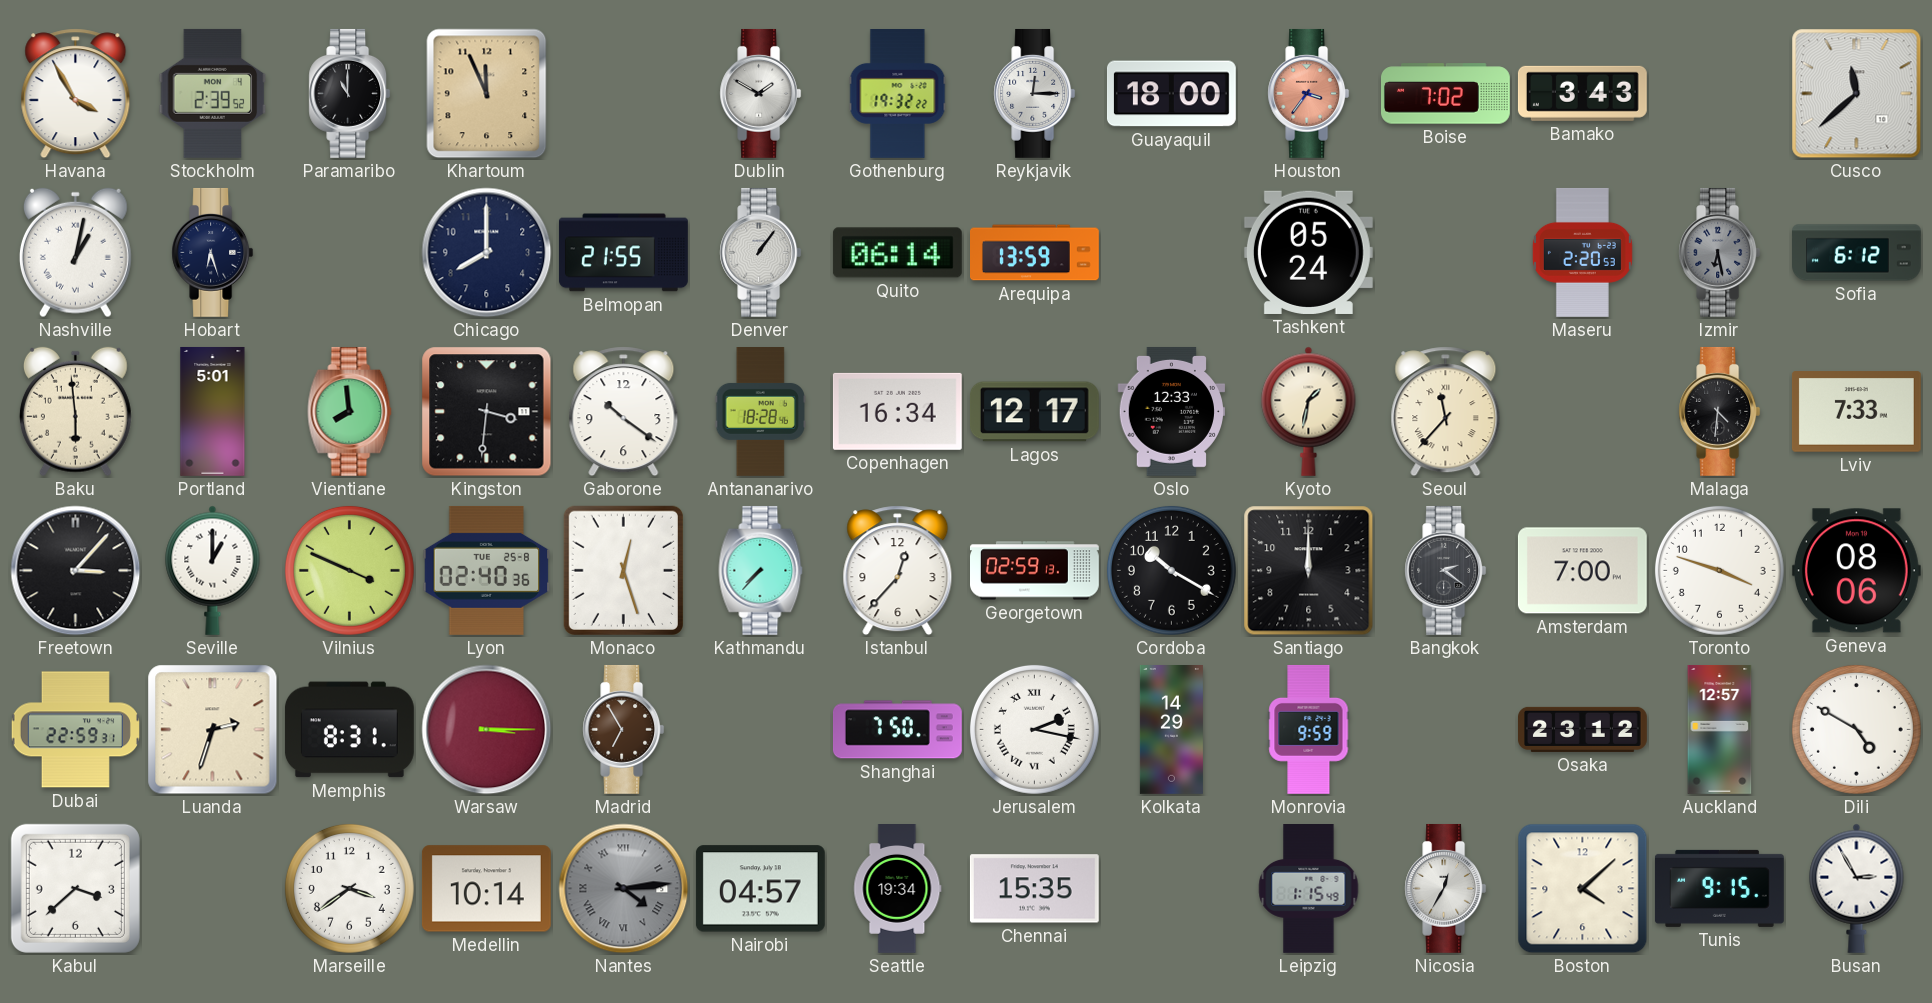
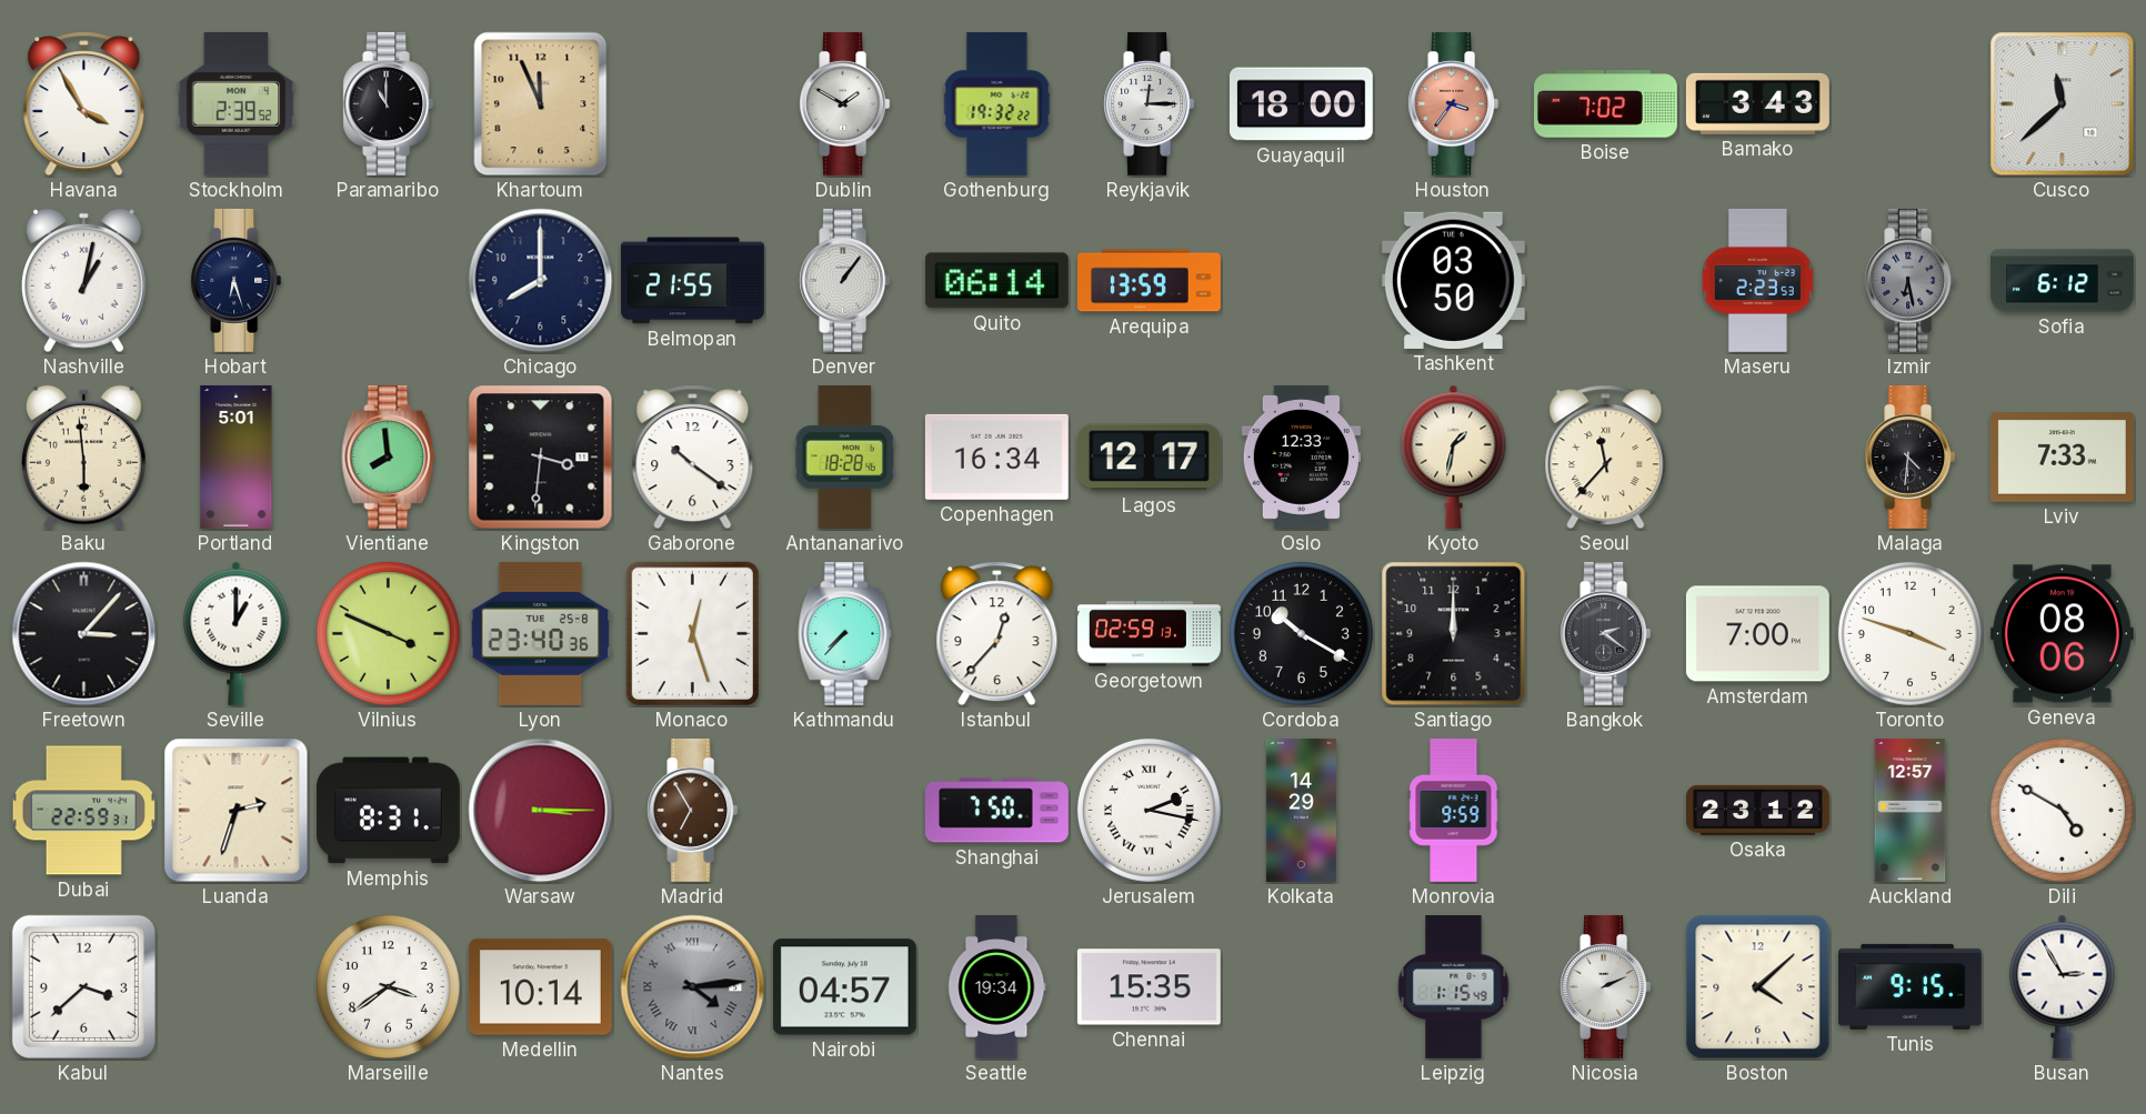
Tashkent: 05:24 -> 03:50
Maseru: 2:20 -> 2:23
Lyon: 02:40 -> 23:40
Nicosia: 12:35 -> 2:11
